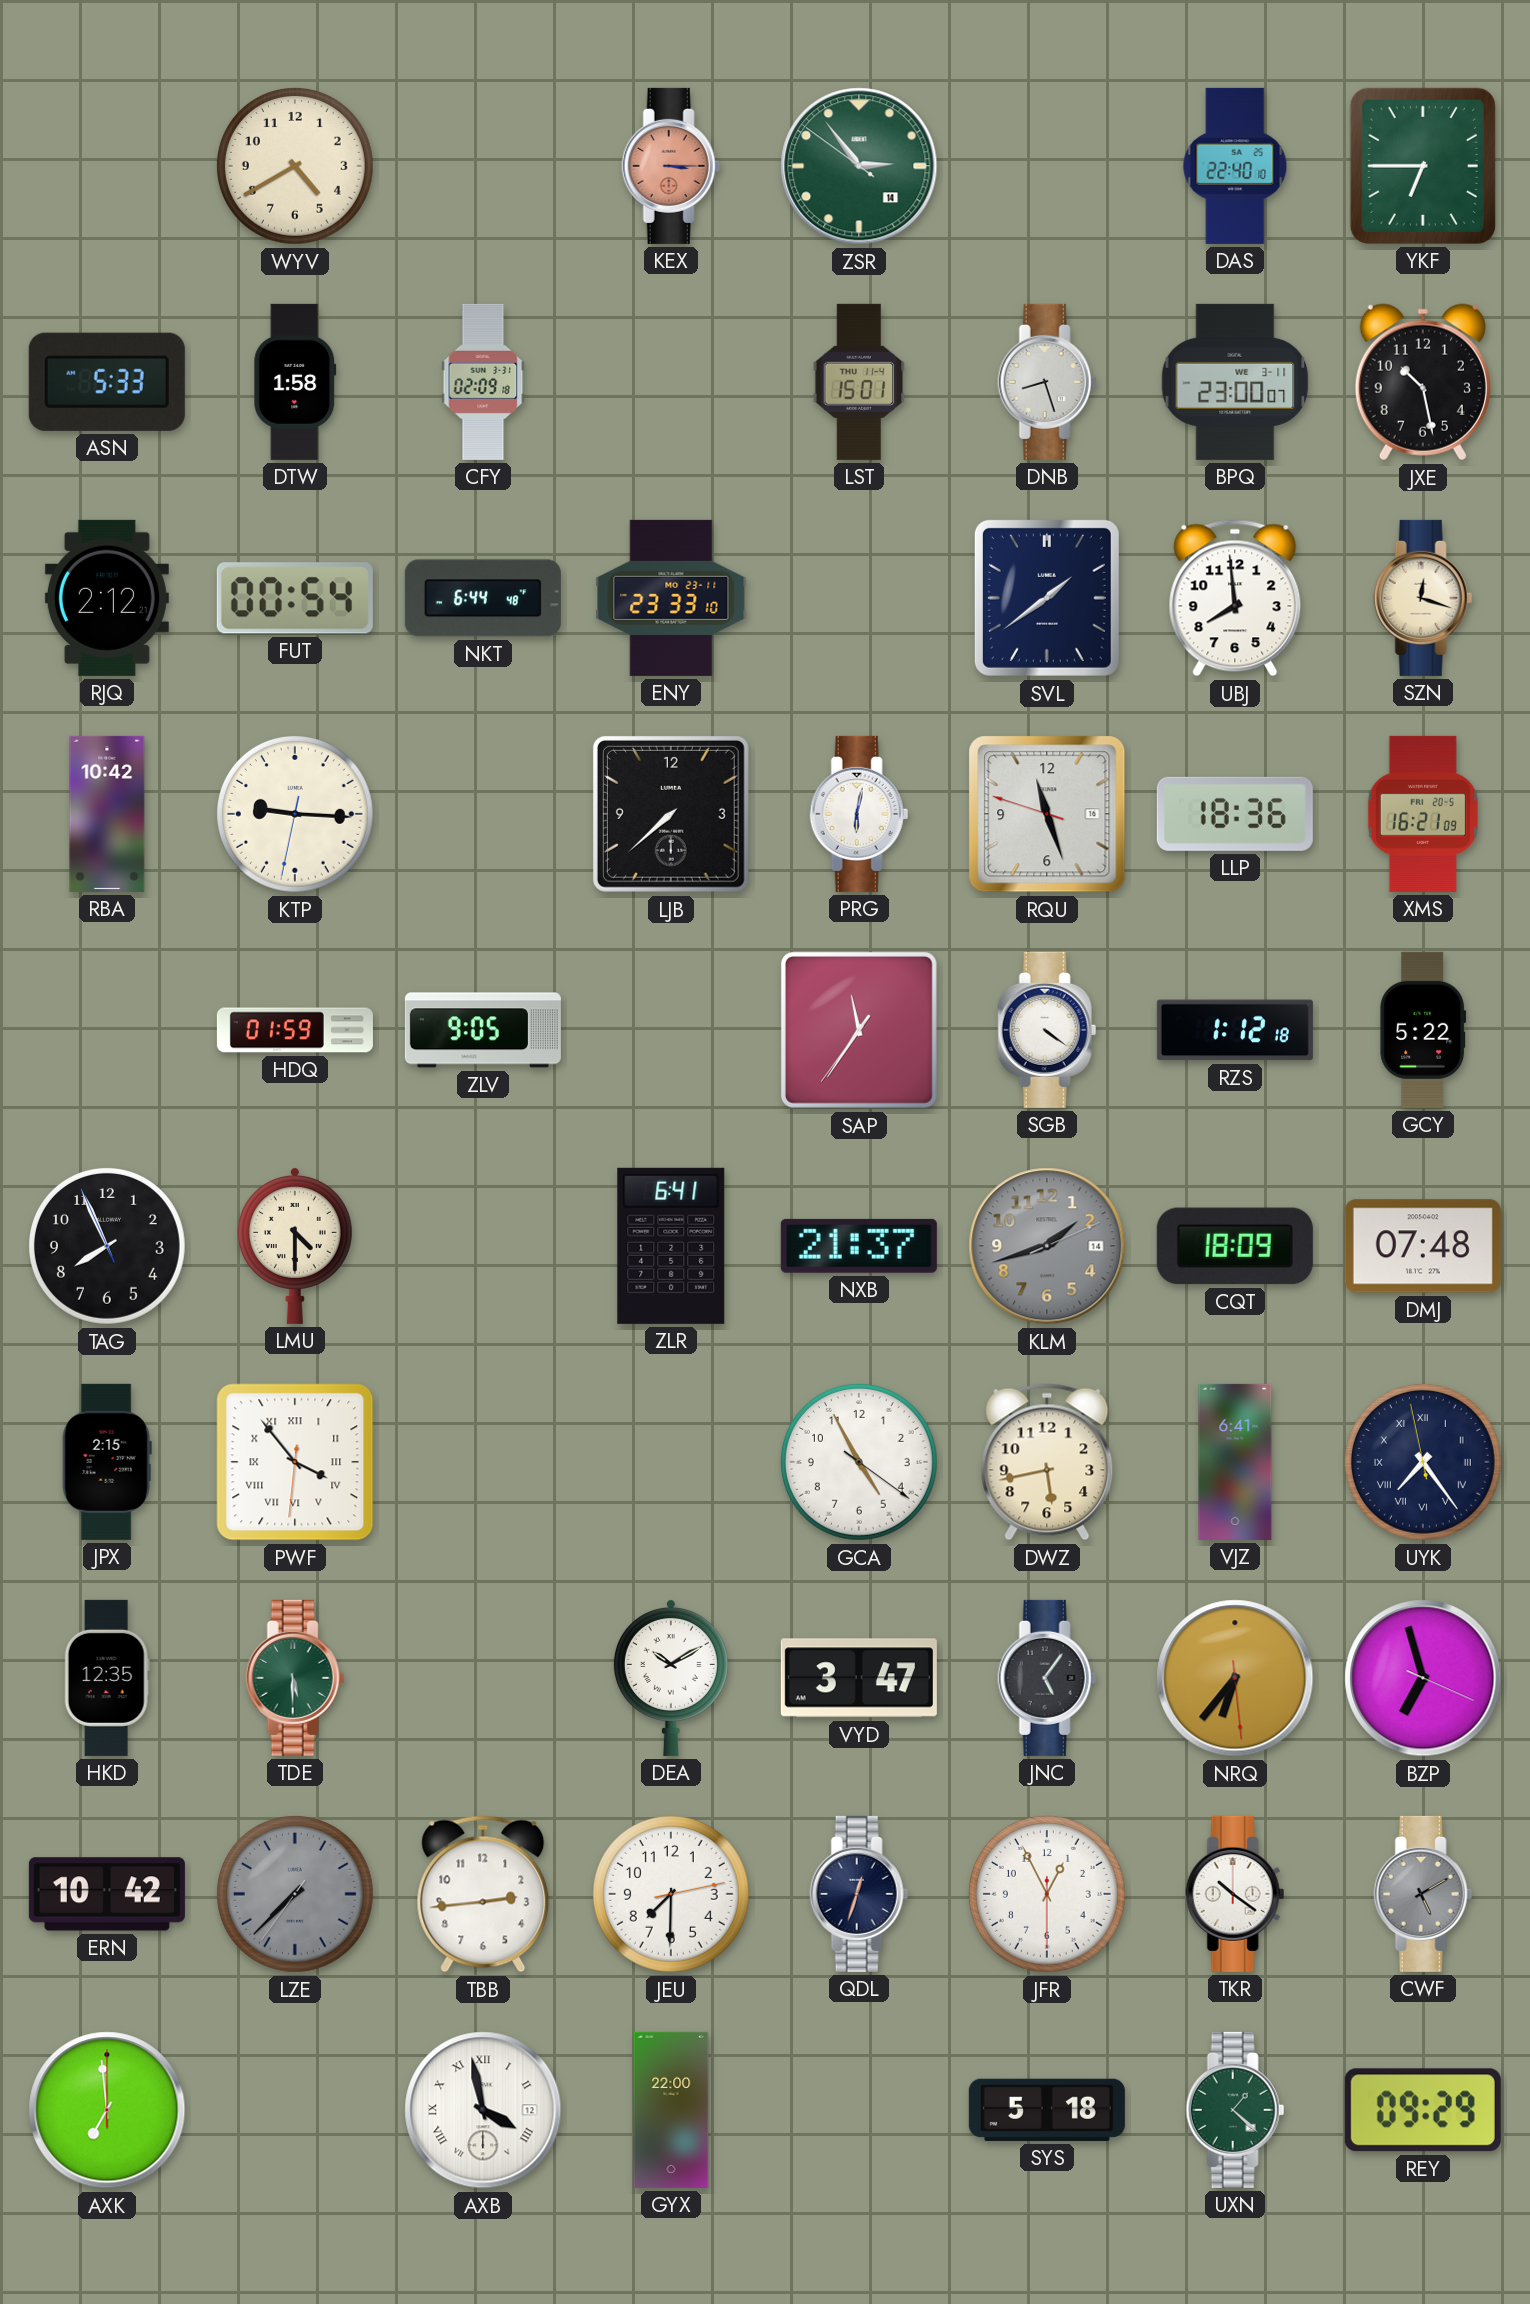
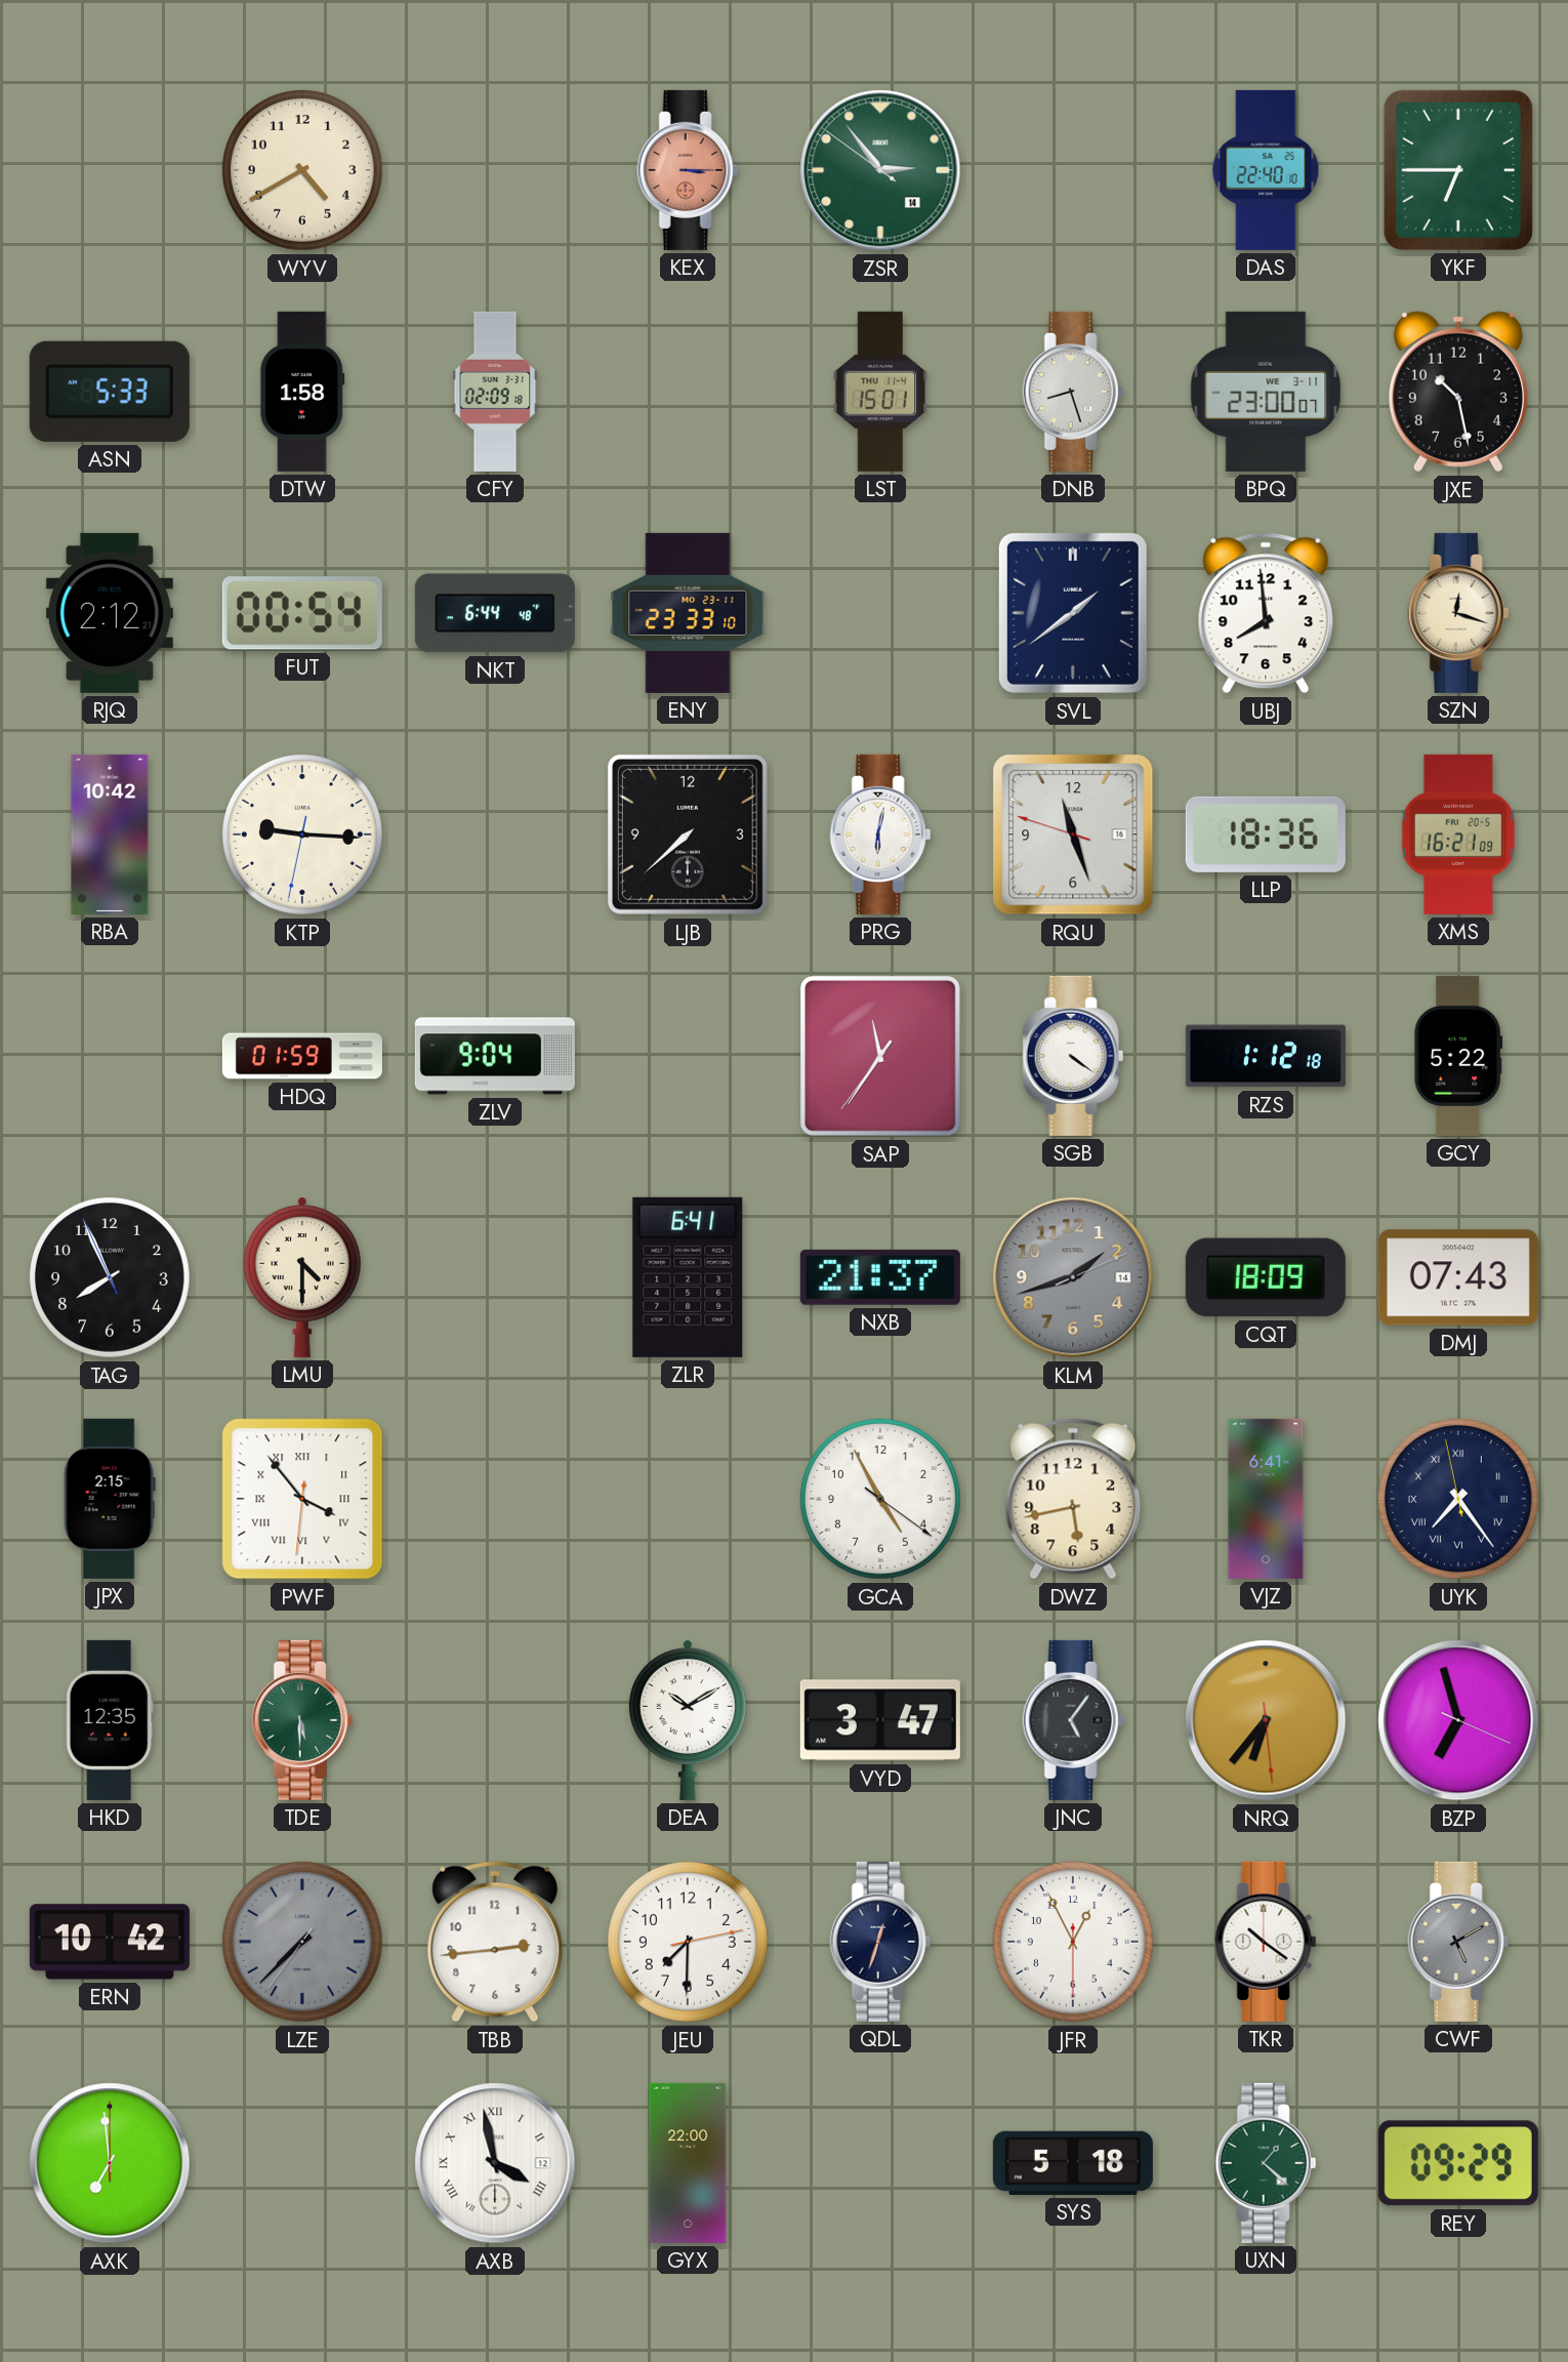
ZLV: 9:05 -> 9:04
DMJ: 07:48 -> 07:43
